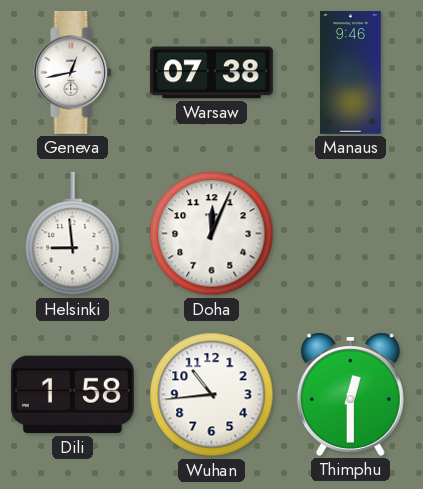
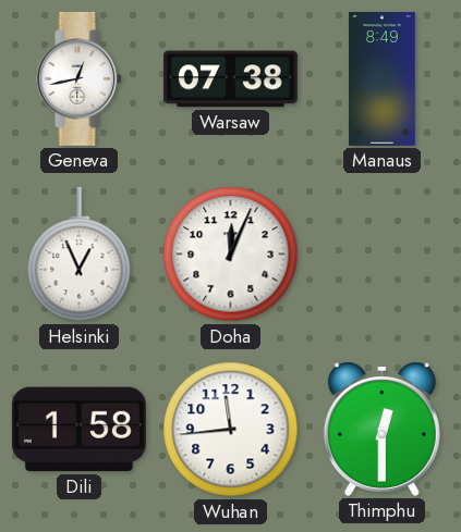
Manaus: 9:46 -> 8:49
Helsinki: 8:59 -> 12:56
Wuhan: 10:44 -> 11:44
